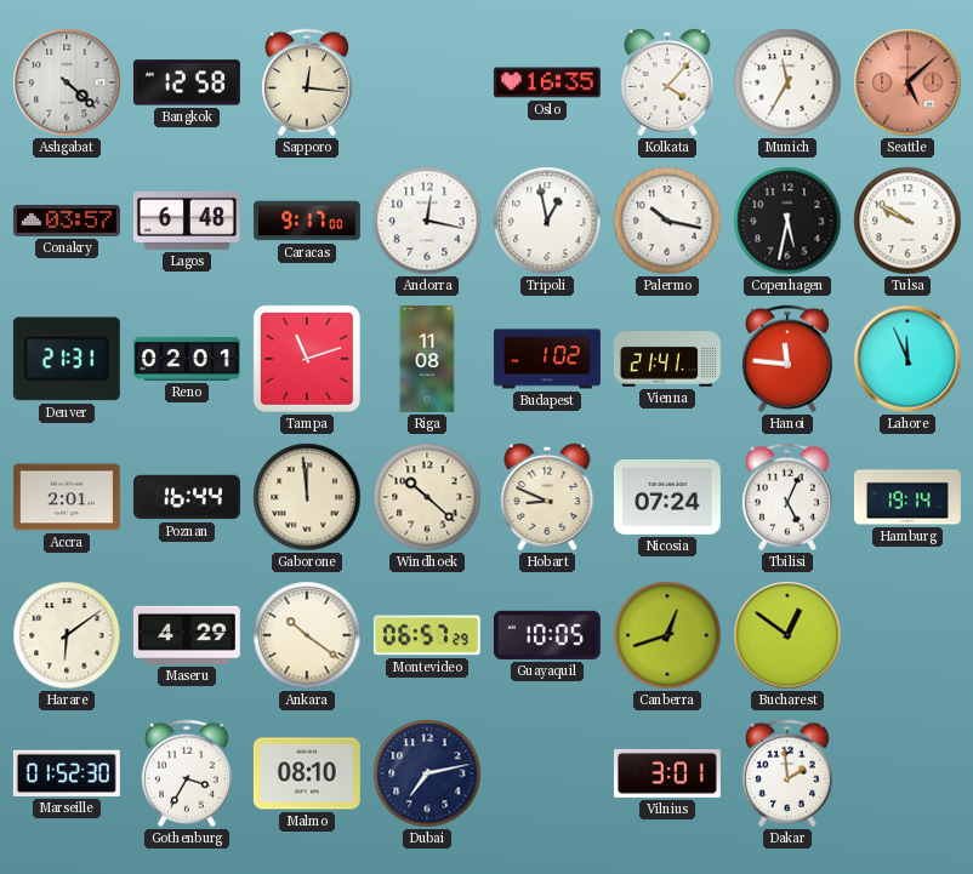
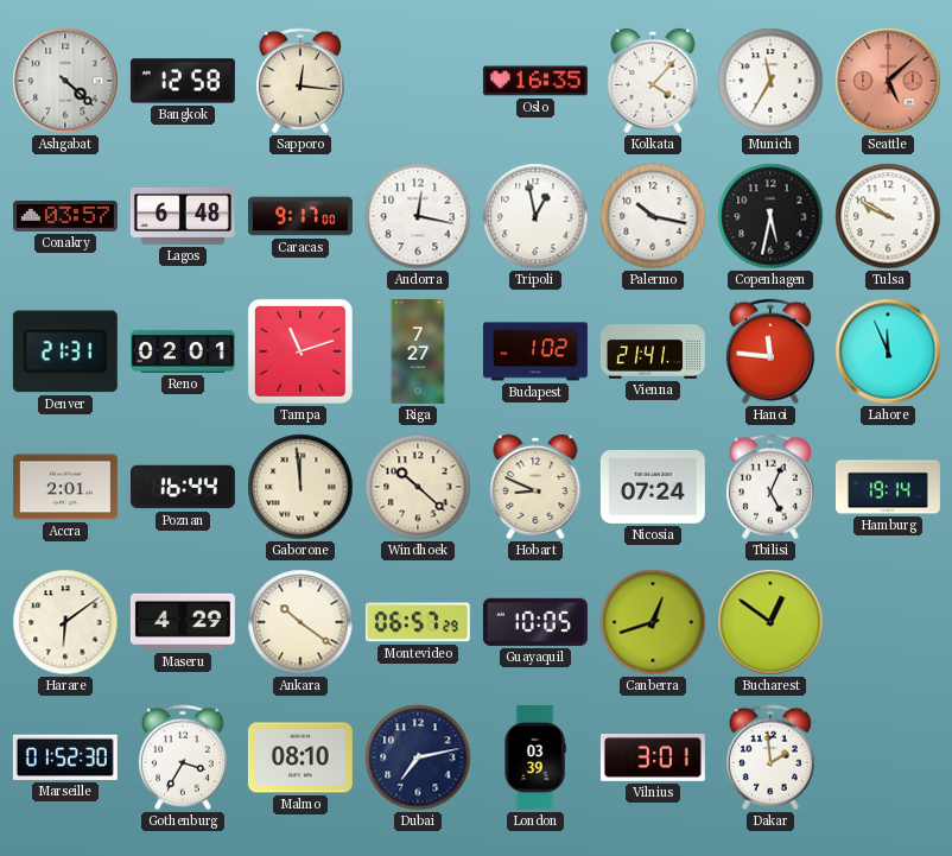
Riga: 11:08 -> 7:27
London: none -> 03:39
